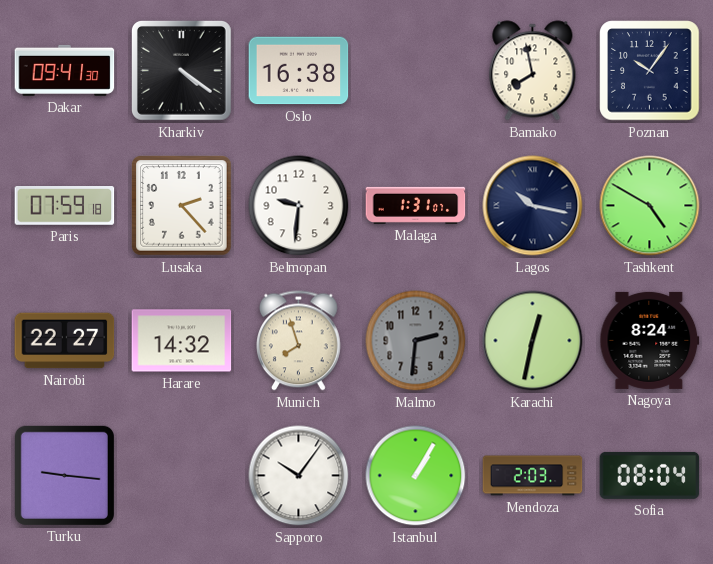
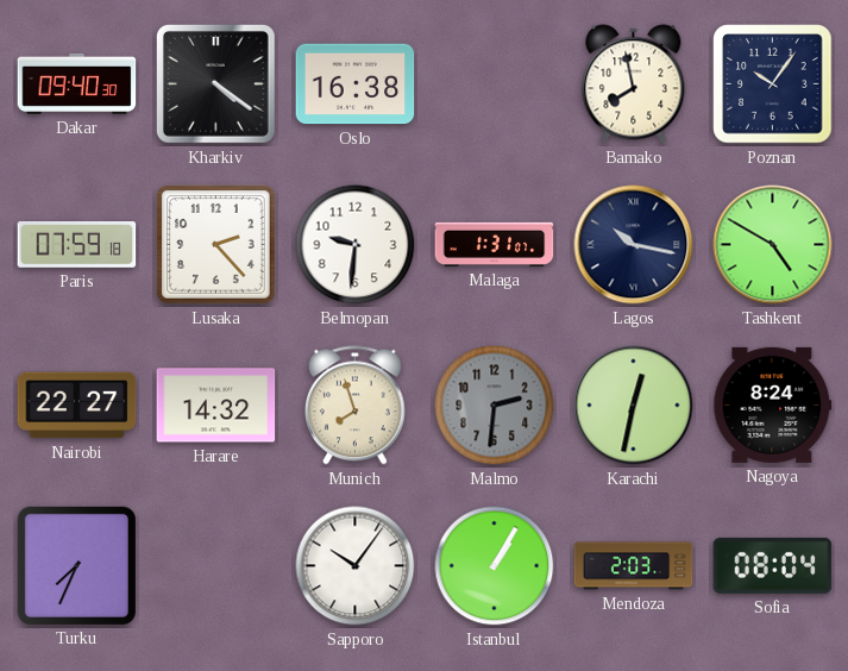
Dakar: 09:41 -> 09:40
Turku: 9:16 -> 7:34
